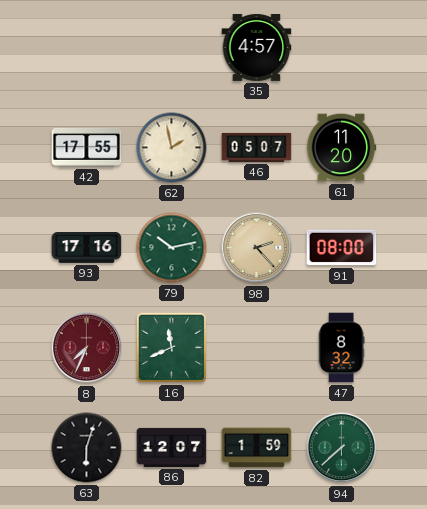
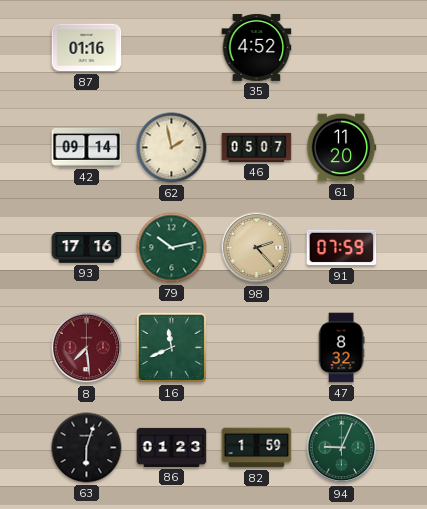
87: none -> 01:16
35: 4:57 -> 4:52
42: 17:55 -> 09:14
91: 08:00 -> 07:59
8: 7:34 -> 7:29
86: 12:07 -> 01:23
94: 7:38 -> 9:04
